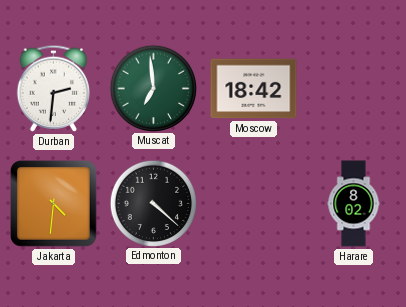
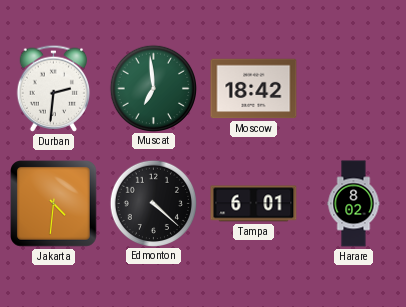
Tampa: none -> 6:01
